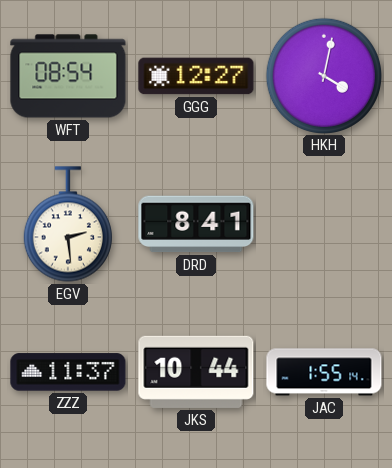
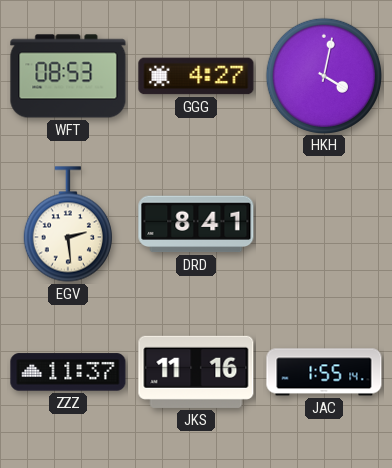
WFT: 08:54 -> 08:53
GGG: 12:27 -> 4:27
JKS: 10:44 -> 11:16
